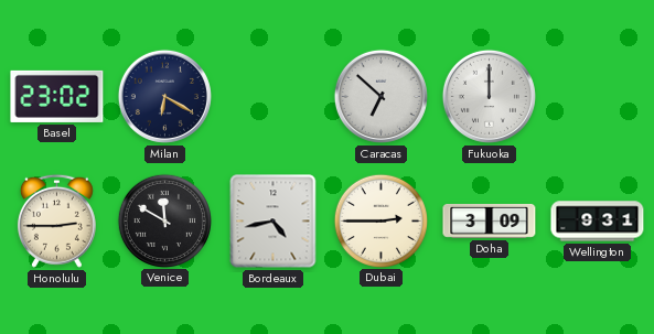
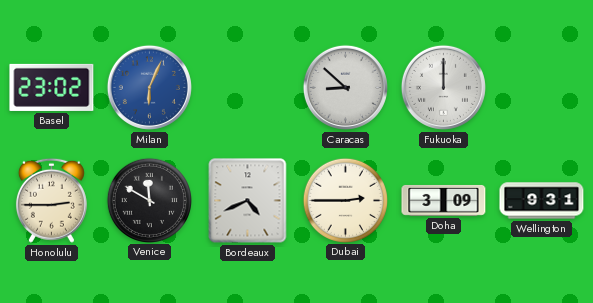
Milan: 6:20 -> 6:04
Milan dial: navy -> blue
Caracas: 6:52 -> 8:52
Bordeaux: 4:43 -> 4:41
